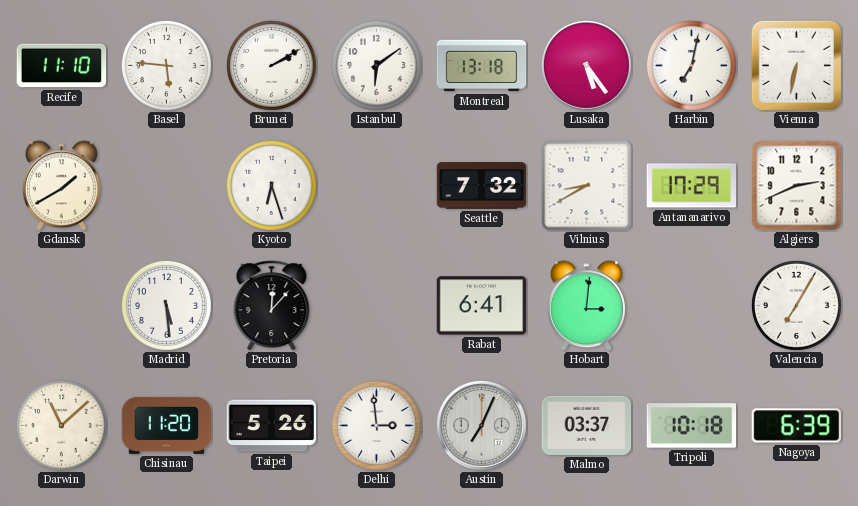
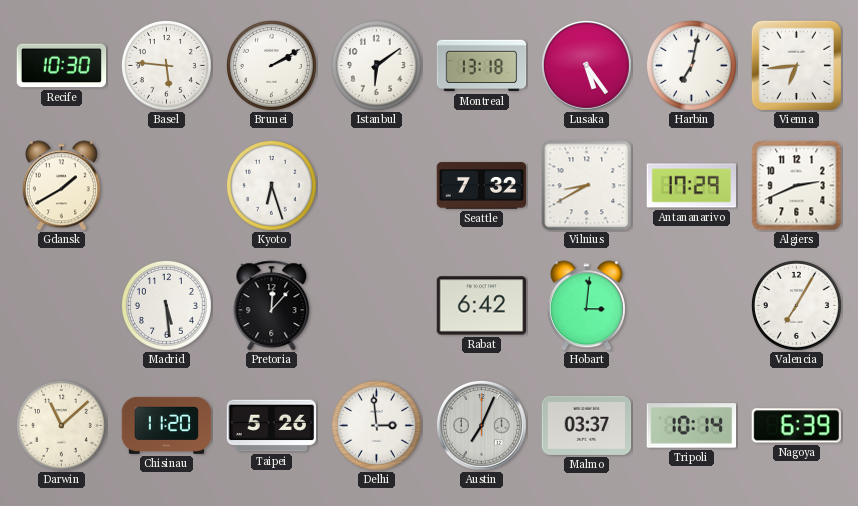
Recife: 11:10 -> 10:30
Vienna: 6:32 -> 6:44
Rabat: 6:41 -> 6:42
Tripoli: 10:18 -> 10:14
